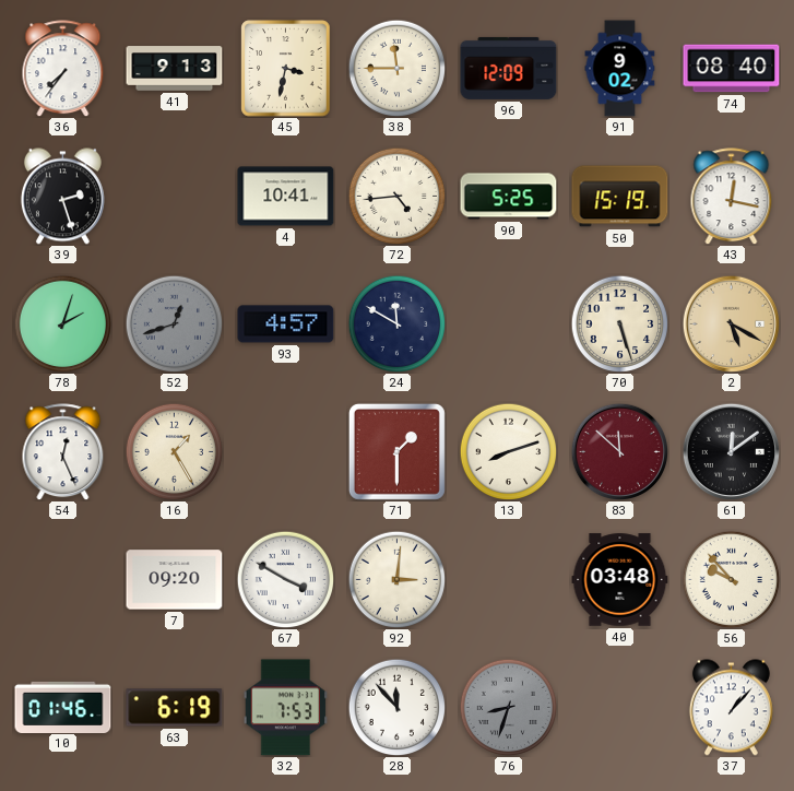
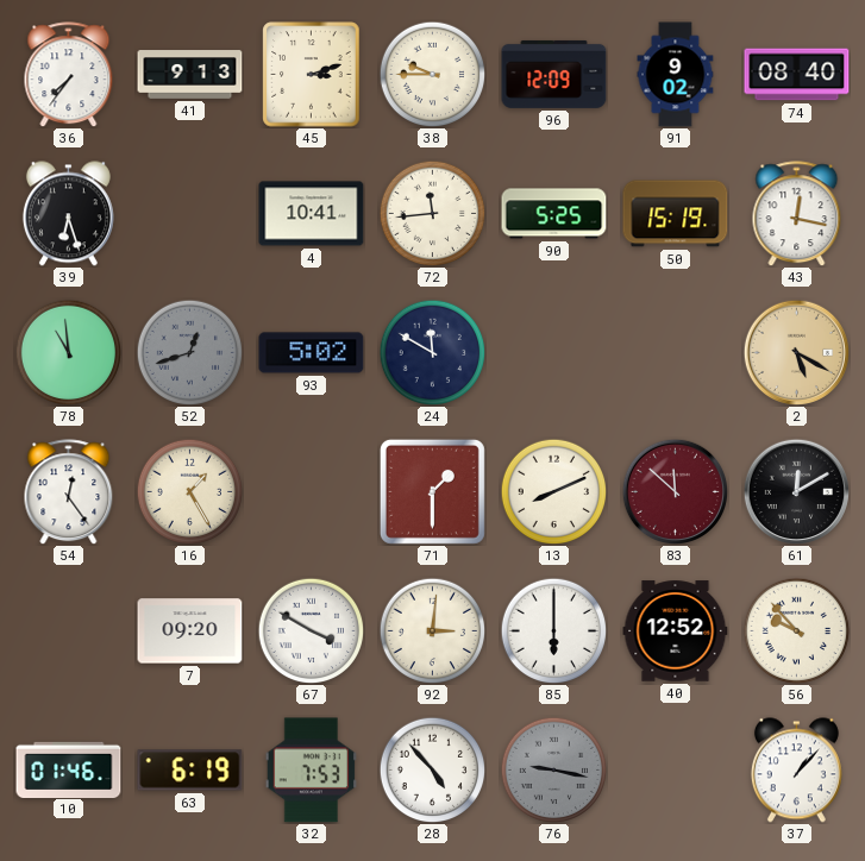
45: 3:32 -> 3:12
38: 11:45 -> 9:45
39: 2:27 -> 6:27
72: 4:44 -> 11:44
78: 2:03 -> 10:59
93: 4:57 -> 5:02
70: 5:27 -> none
54: 12:26 -> 12:24
13: 8:12 -> 8:11
61: 12:09 -> 12:10
85: none -> 6:00
40: 03:48 -> 12:52
28: 11:53 -> 4:53
76: 8:33 -> 9:17
